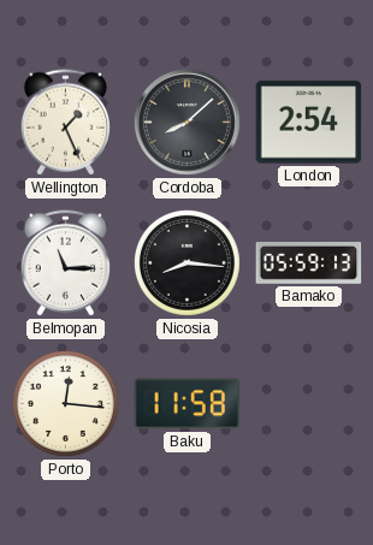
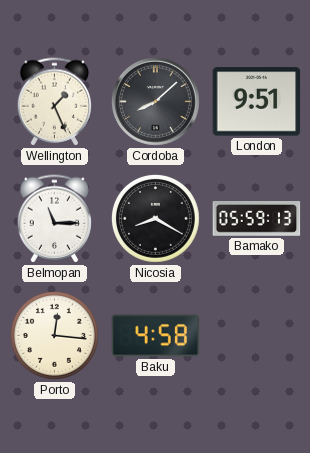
London: 2:54 -> 9:51
Nicosia: 8:16 -> 8:20
Baku: 11:58 -> 4:58
